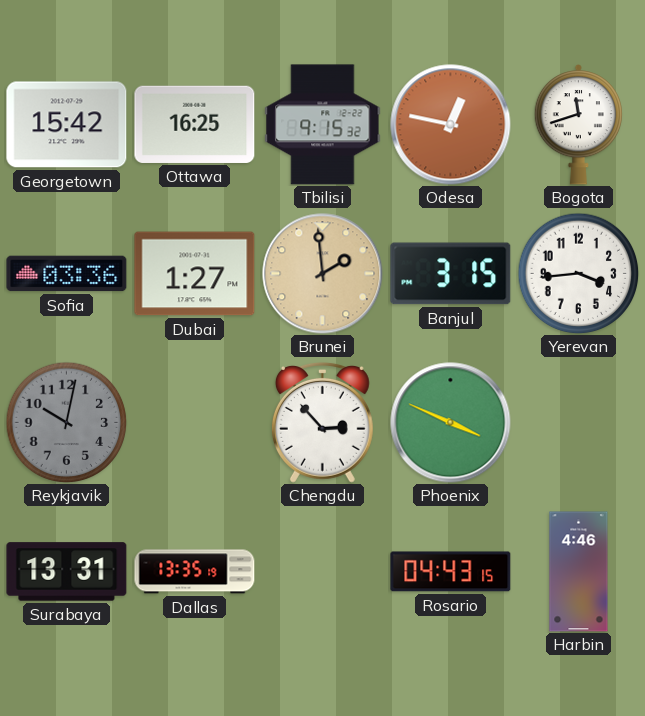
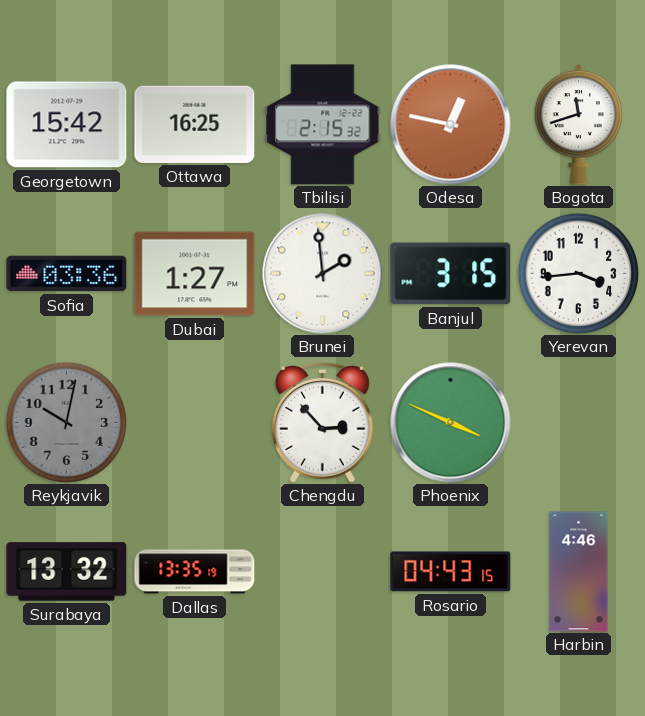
Tbilisi: 9:15 -> 2:15
Brunei dial: champagne -> white
Surabaya: 13:31 -> 13:32
